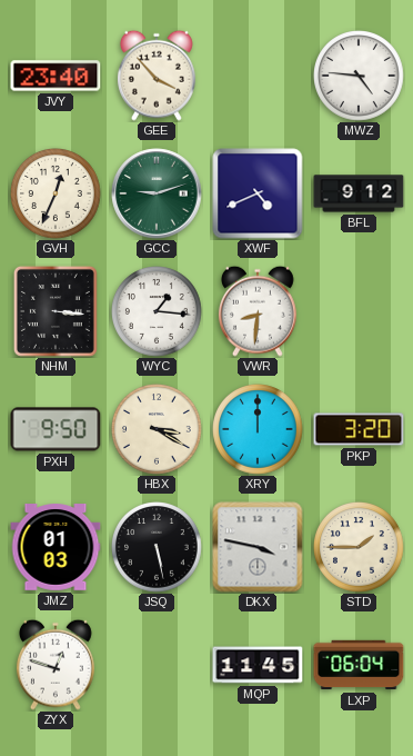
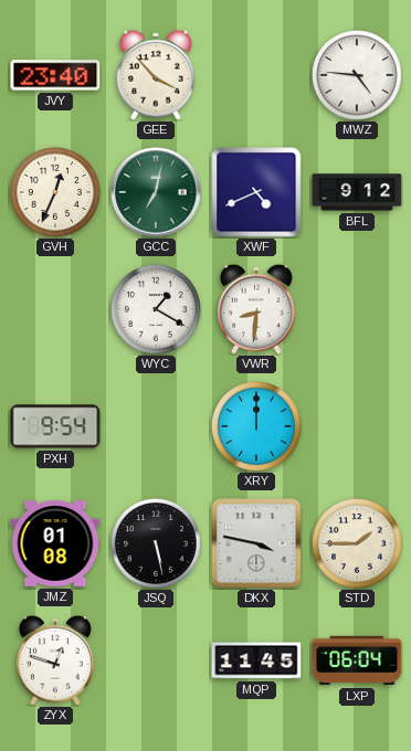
GCC: 9:12 -> 7:02
NHM: 3:16 -> none
WYC: 1:16 -> 1:20
PXH: 9:50 -> 9:54
HBX: 3:20 -> none
PKP: 3:20 -> none
JMZ: 01:03 -> 01:08
